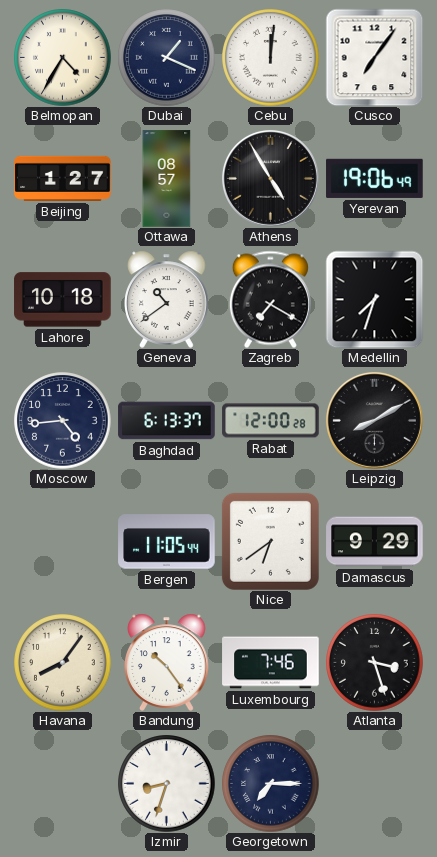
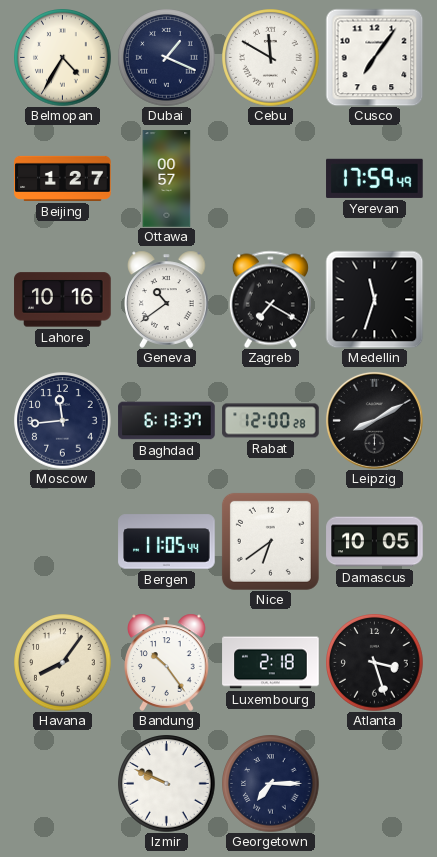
Cebu: 12:01 -> 11:50
Ottawa: 08:57 -> 00:57
Athens: 4:55 -> none
Yerevan: 19:06 -> 17:59
Lahore: 10:18 -> 10:16
Medellin: 7:33 -> 11:33
Moscow: 4:44 -> 11:44
Damascus: 9:29 -> 10:05
Luxembourg: 7:46 -> 2:18
Izmir: 8:33 -> 9:49
